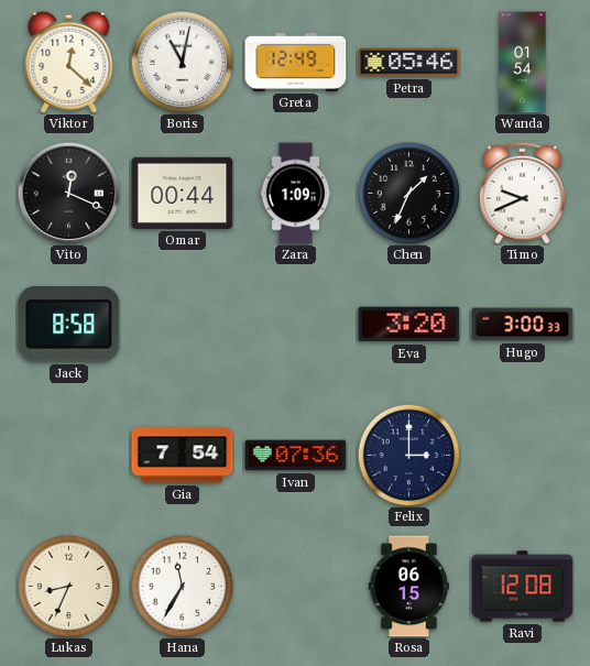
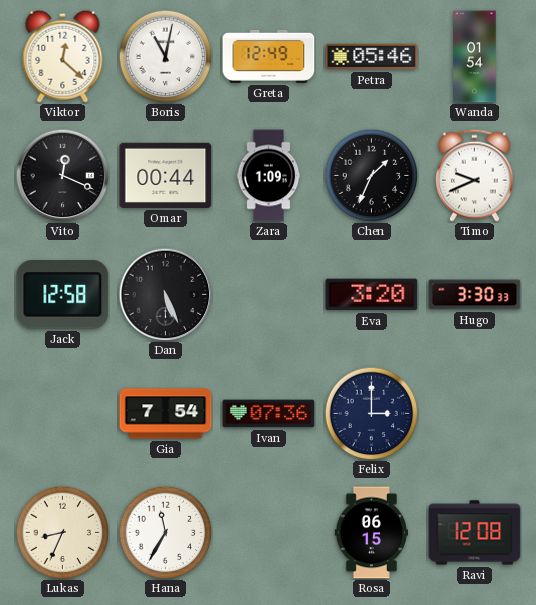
Jack: 8:58 -> 12:58
Dan: none -> 5:26
Hugo: 3:00 -> 3:30
